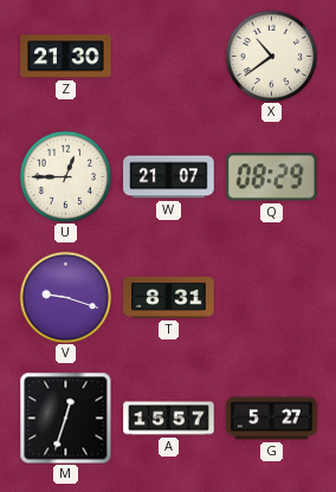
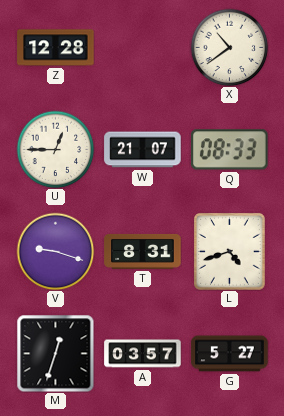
Z: 21:30 -> 12:28
Q: 08:29 -> 08:33
L: none -> 4:42
A: 15:57 -> 03:57
